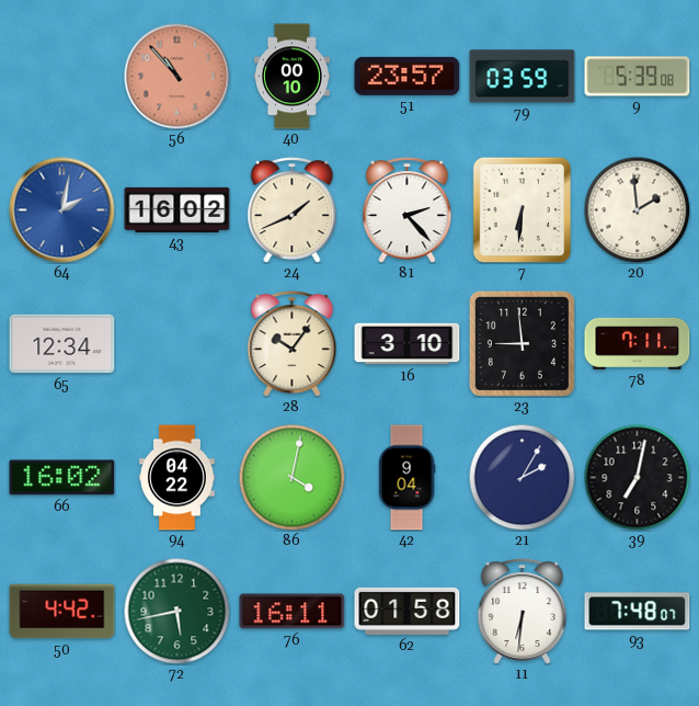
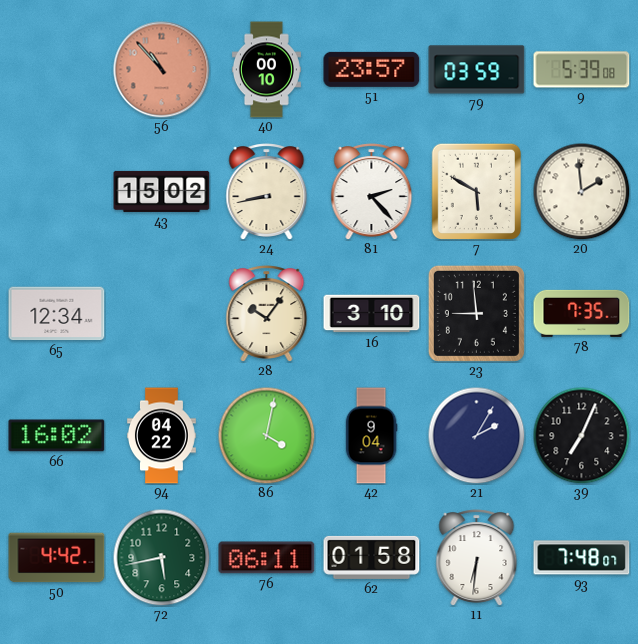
64: 2:02 -> none
43: 16:02 -> 15:02
24: 1:41 -> 8:43
7: 6:31 -> 5:50
78: 7:11 -> 7:35
39: 7:02 -> 7:04
76: 16:11 -> 06:11
